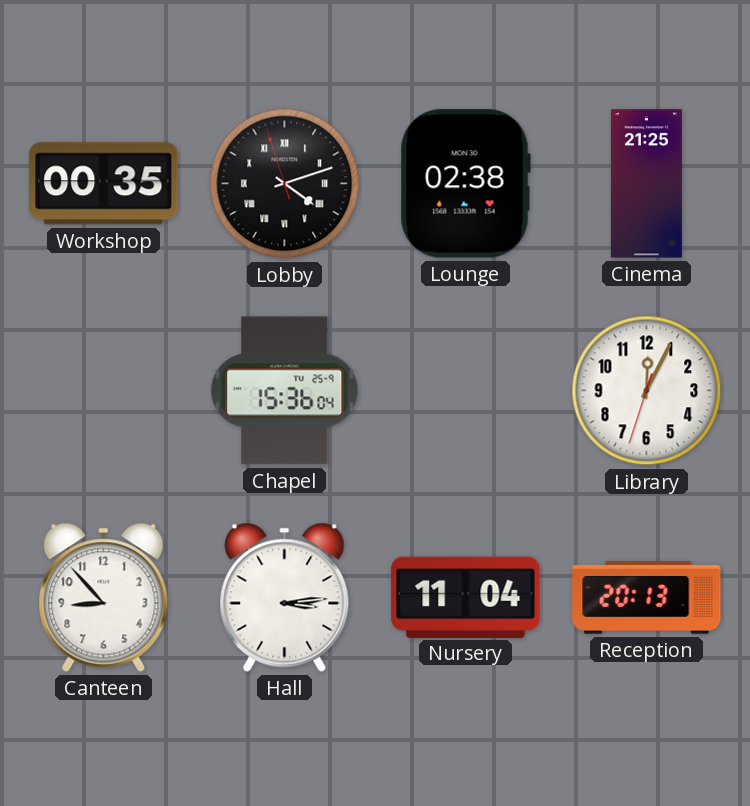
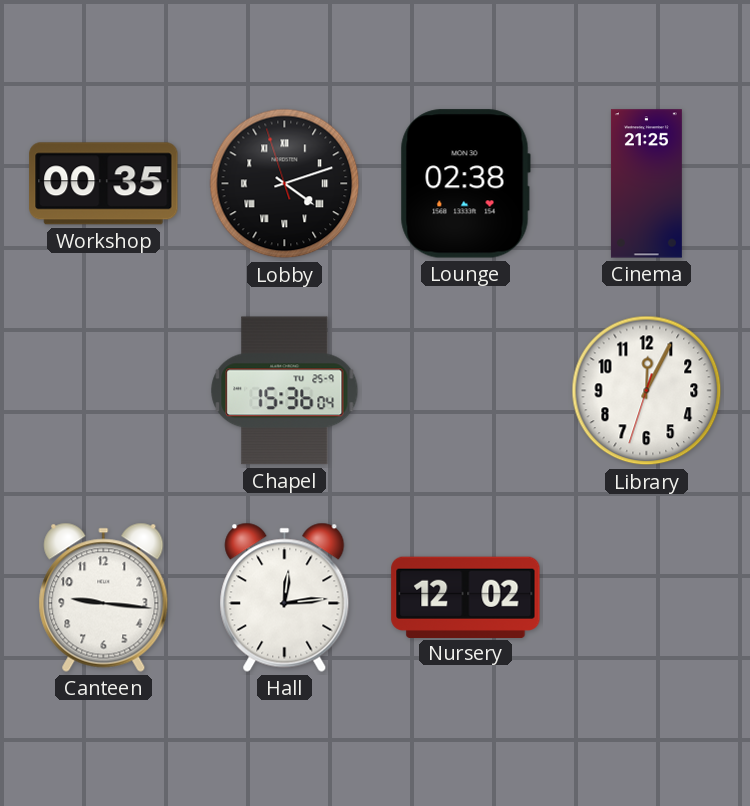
Canteen: 8:53 -> 9:16
Hall: 3:14 -> 12:14
Nursery: 11:04 -> 12:02
Reception: 20:13 -> none
